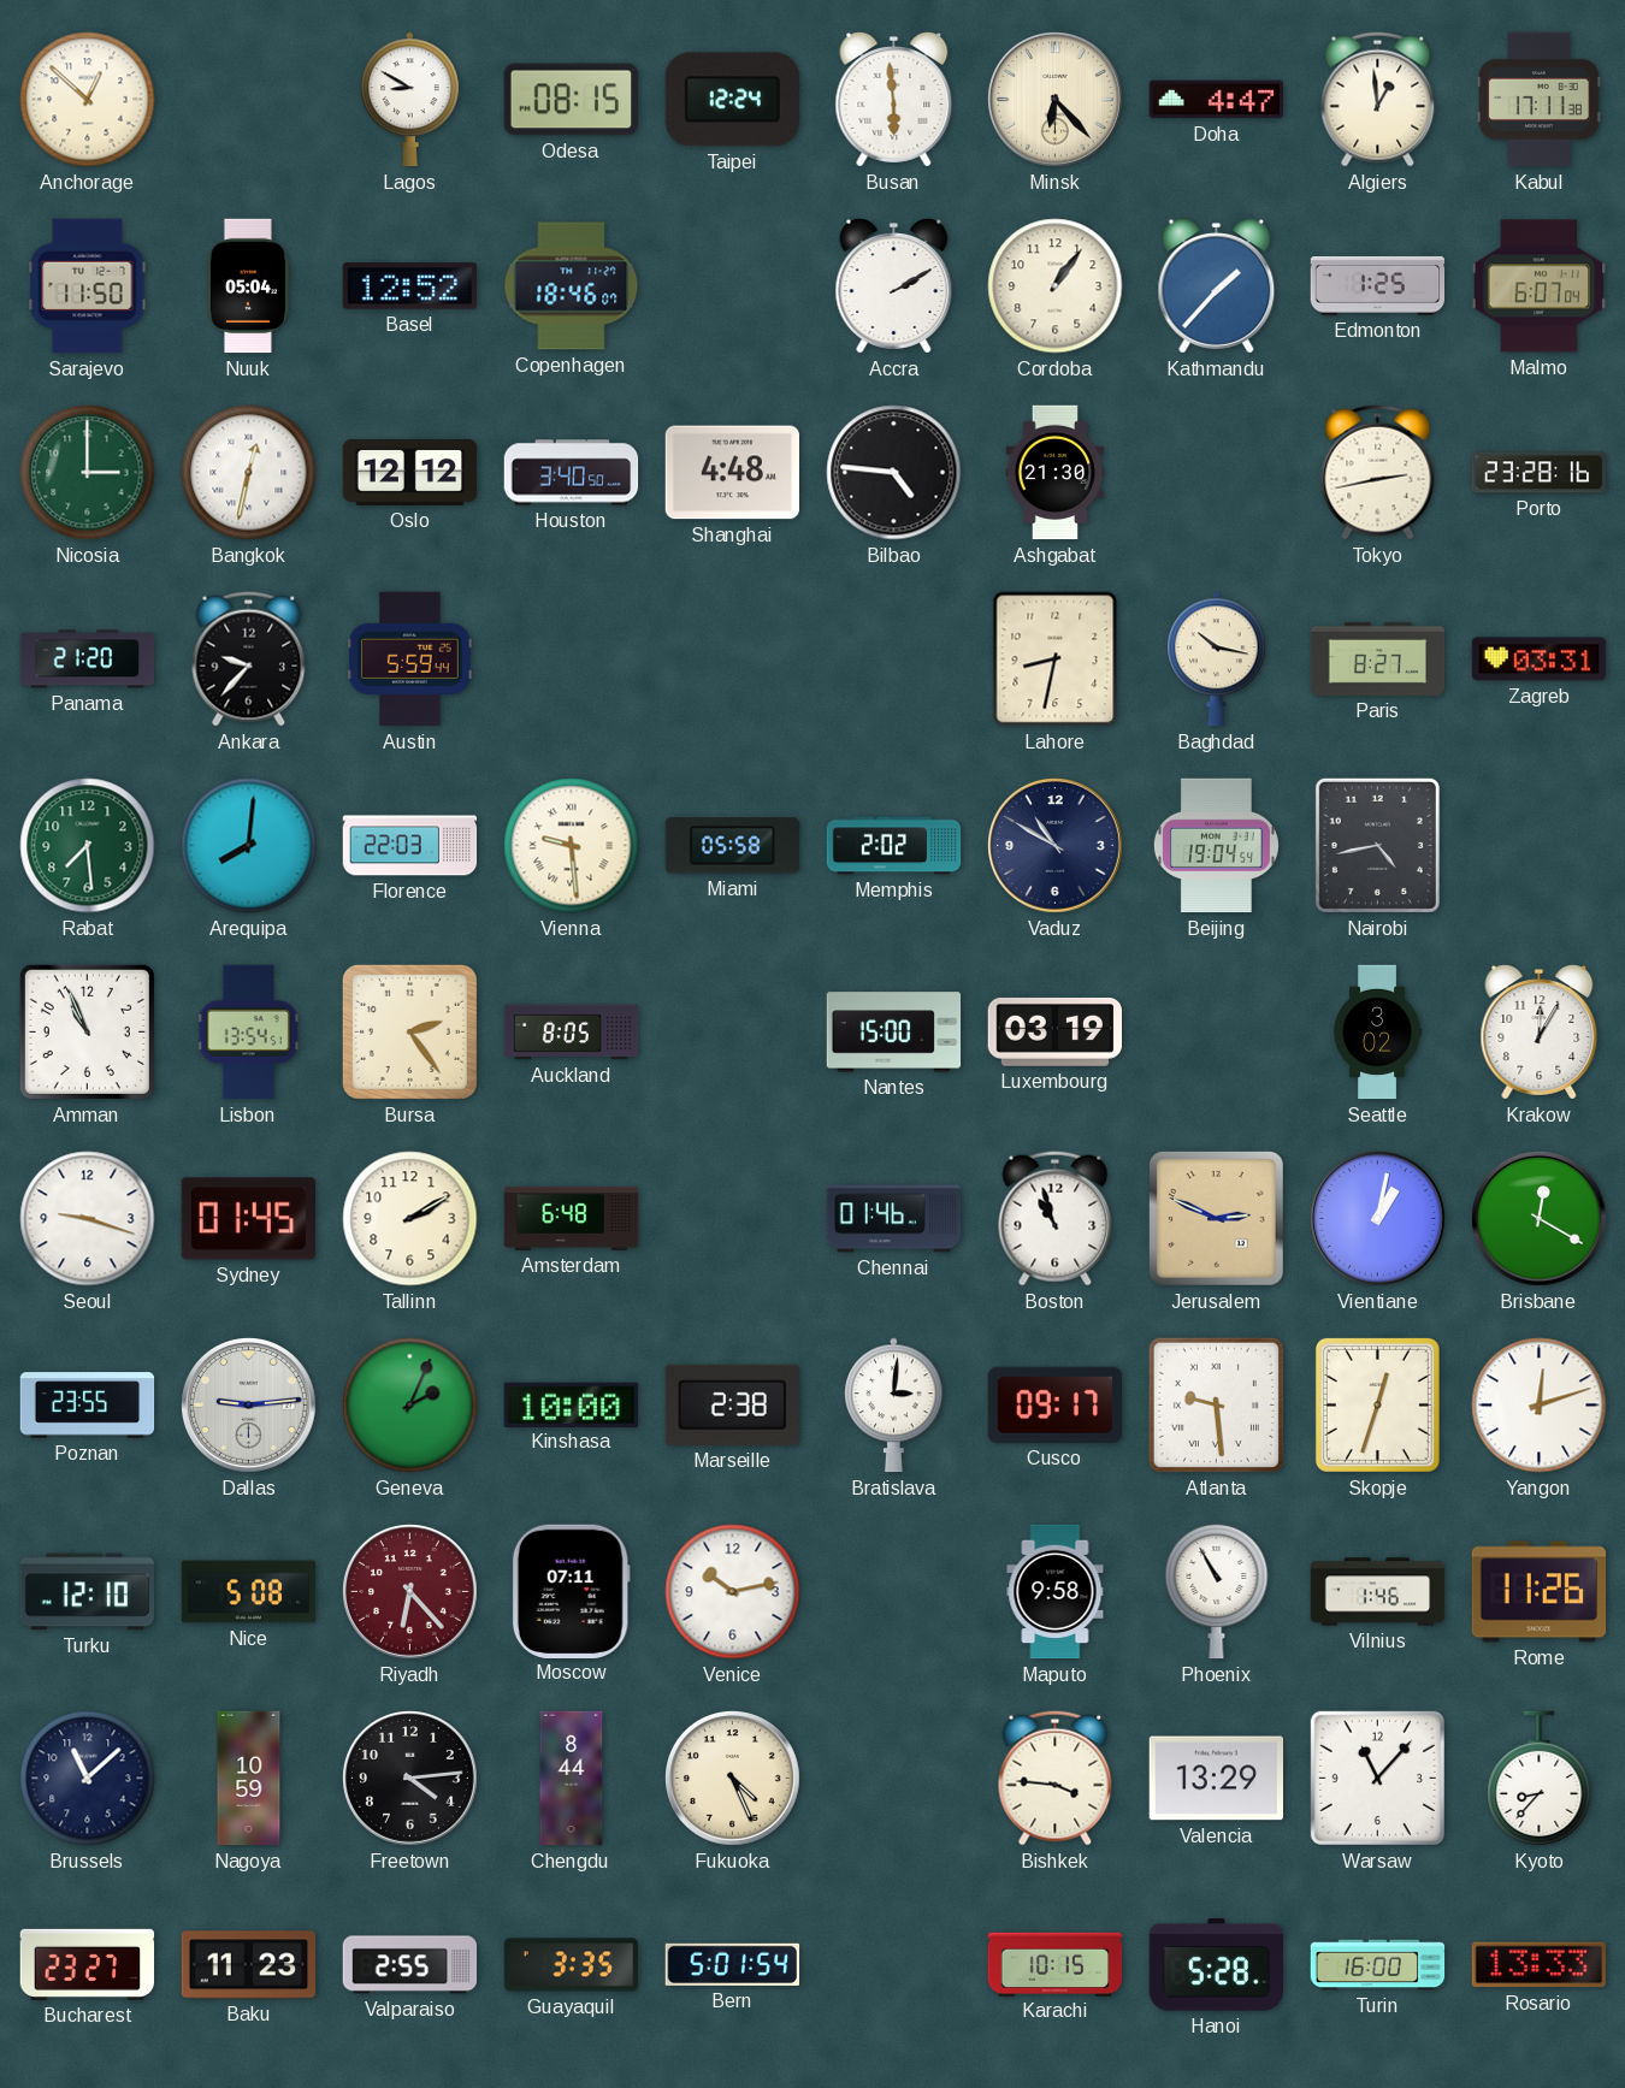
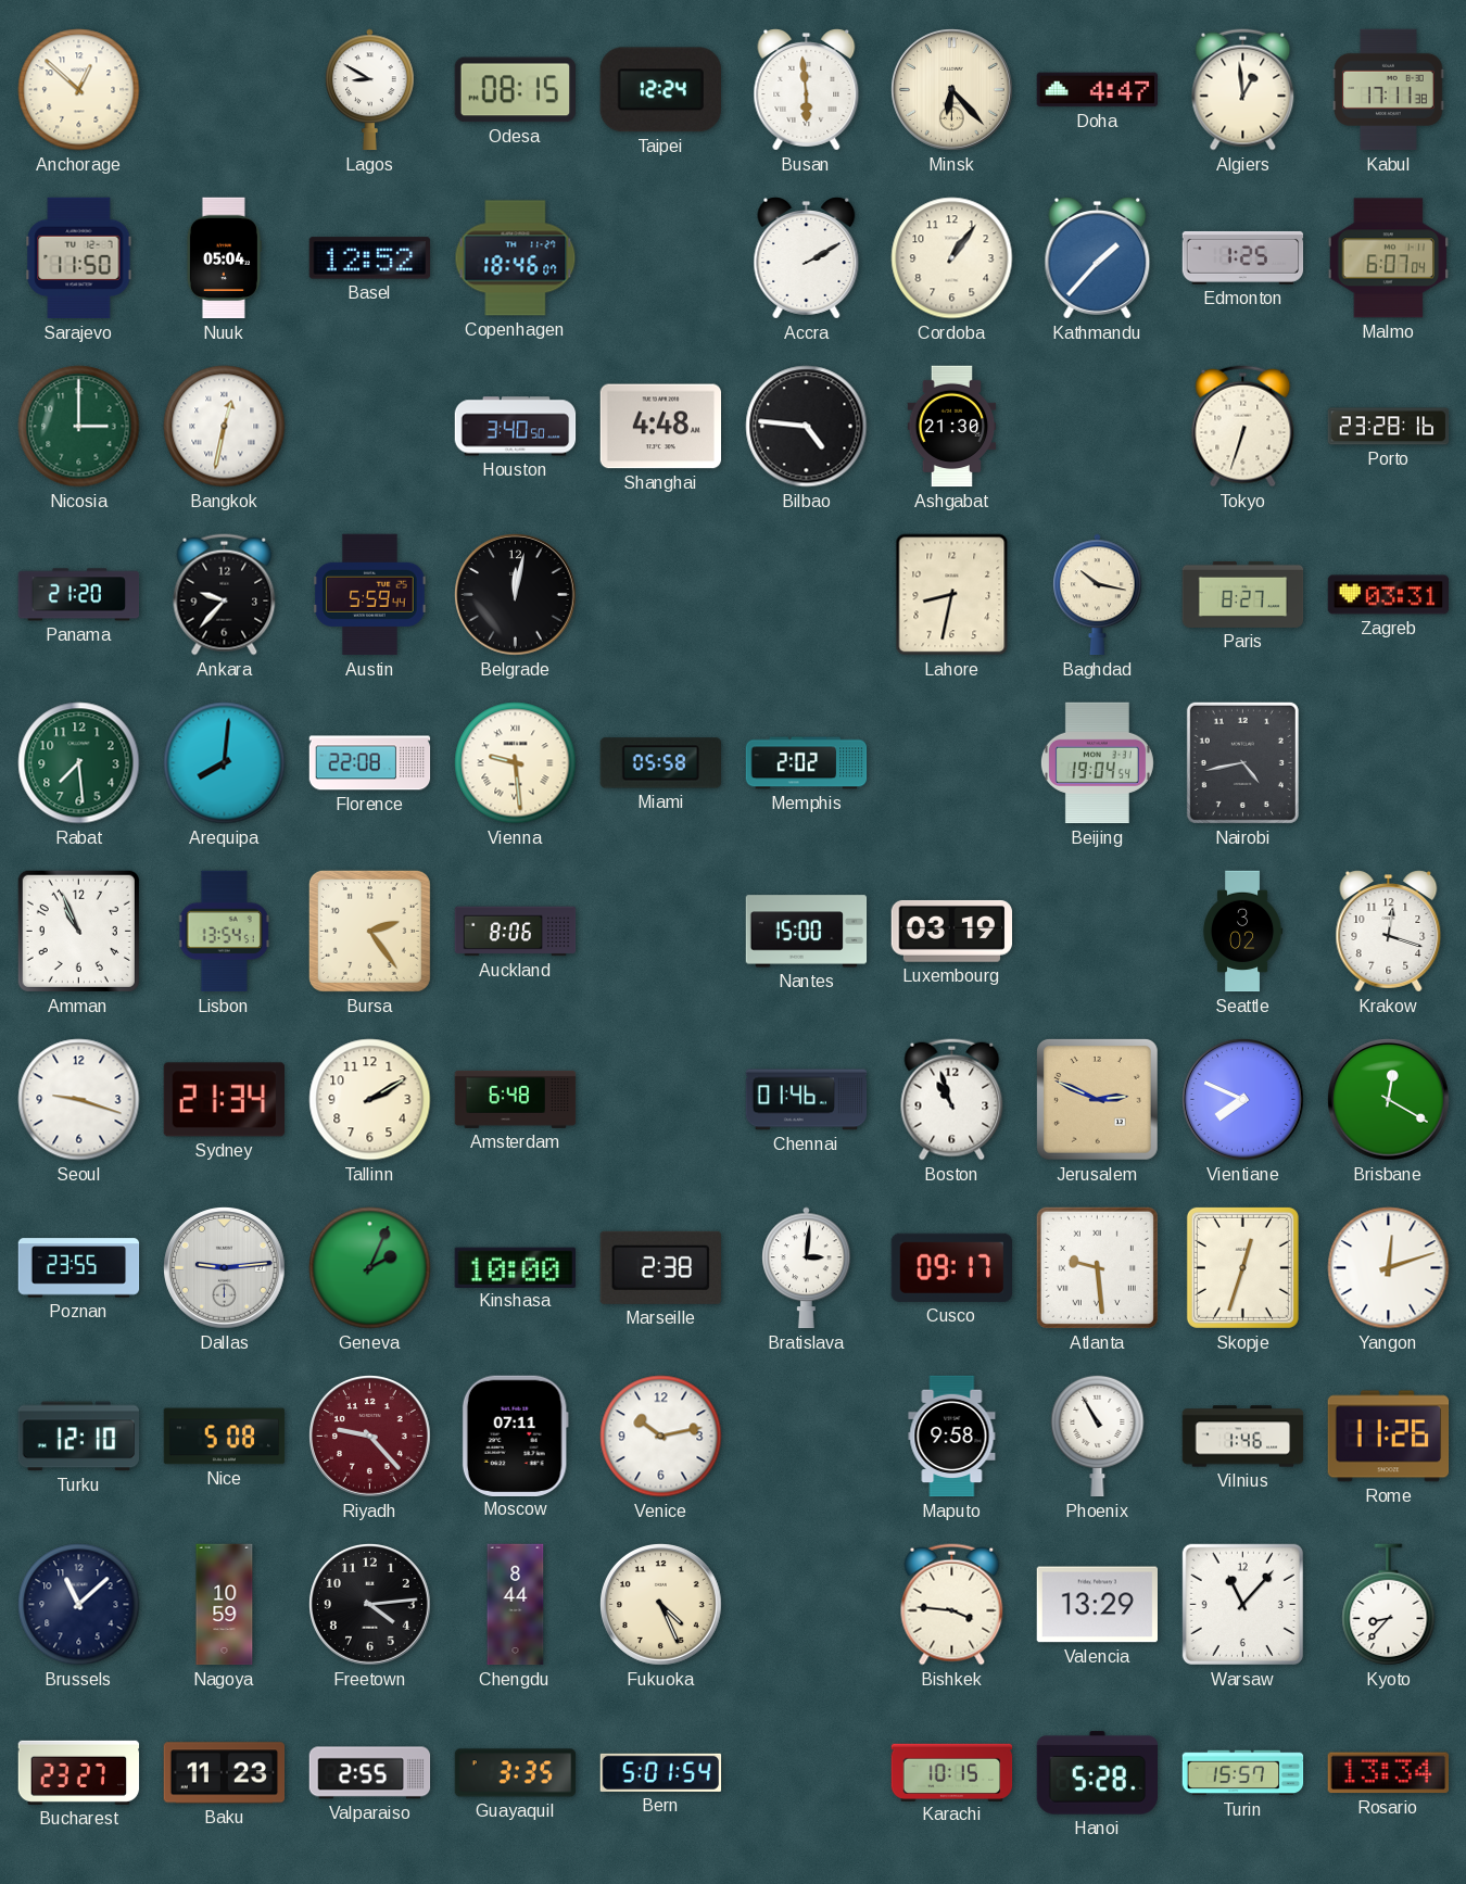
Oslo: 12:12 -> none
Tokyo: 2:43 -> 6:33
Belgrade: none -> 12:02
Florence: 22:03 -> 22:08
Vaduz: 10:50 -> none
Auckland: 8:05 -> 8:06
Krakow: 12:05 -> 12:18
Sydney: 01:45 -> 21:34
Vientiane: 1:02 -> 7:49
Riyadh: 6:23 -> 9:23
Turin: 16:00 -> 15:57
Rosario: 13:33 -> 13:34
